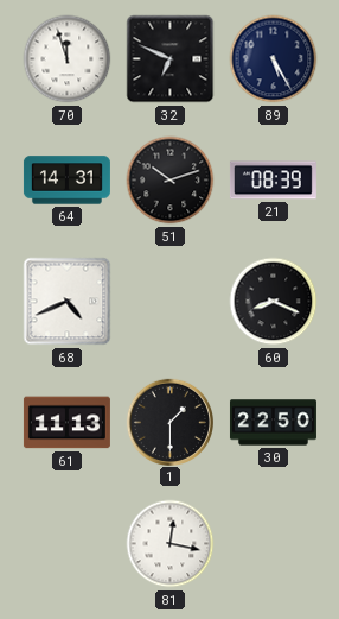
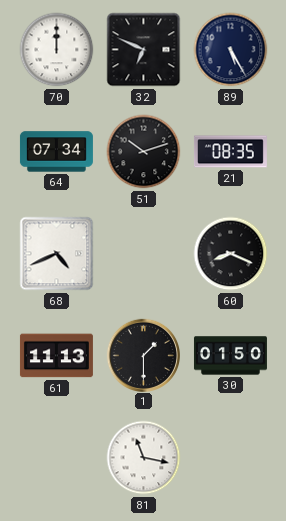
70: 11:57 -> 12:00
64: 14:31 -> 07:34
21: 08:39 -> 08:35
30: 22:50 -> 01:50
81: 12:17 -> 11:17
